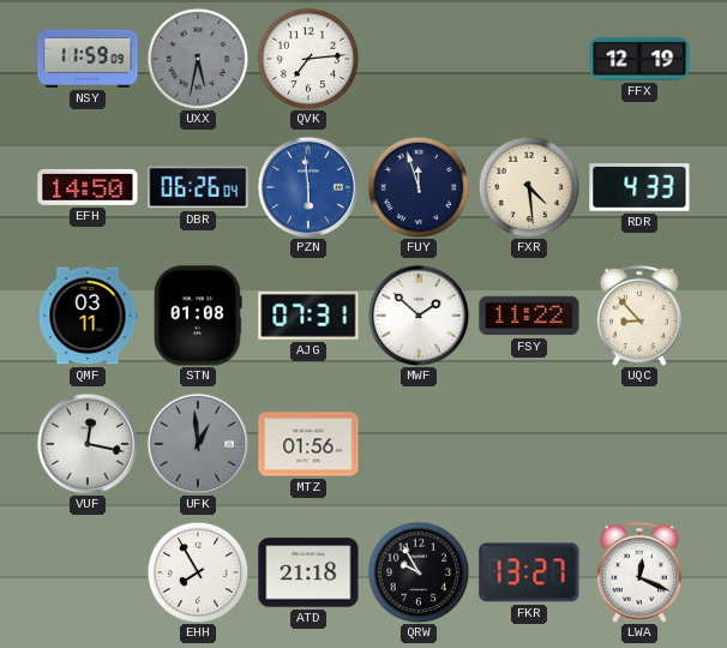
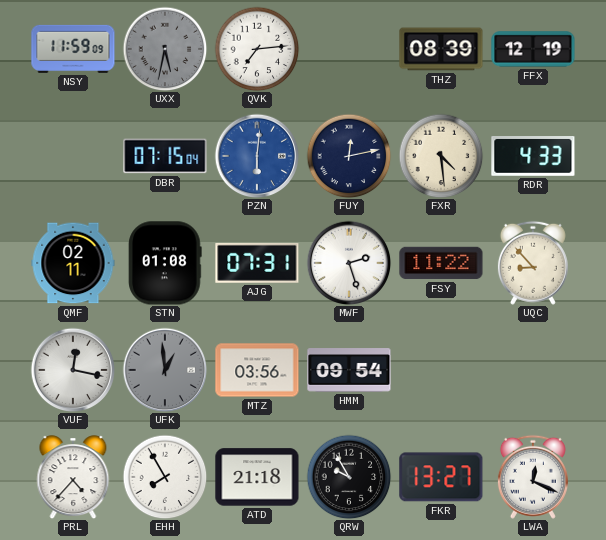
THZ: none -> 08:39
EFH: 14:50 -> none
DBR: 06:26 -> 07:15
PZN: 5:59 -> 6:01
FUY: 11:57 -> 12:13
QMF: 03:11 -> 02:11
MWF: 1:52 -> 2:27
MTZ: 01:56 -> 03:56
HMM: none -> 09:54
PRL: none -> 4:37
